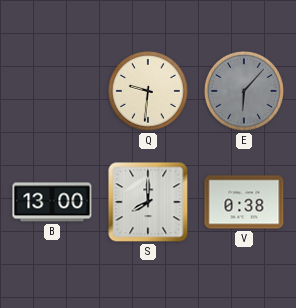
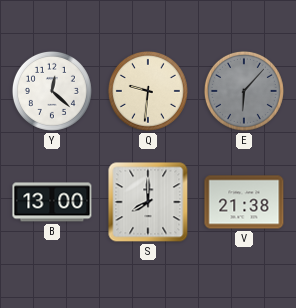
Y: none -> 12:22
V: 0:38 -> 21:38
